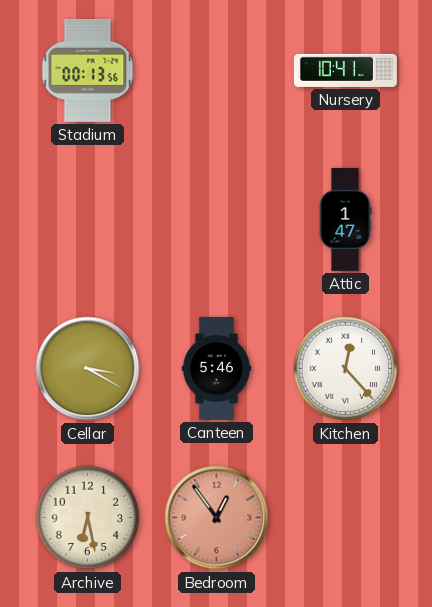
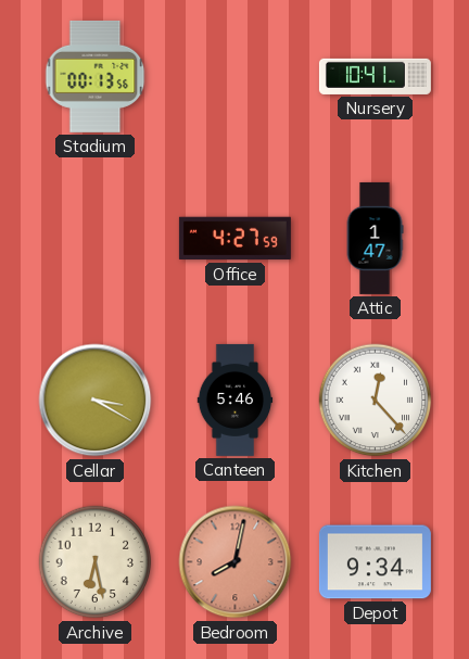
Office: none -> 4:27
Bedroom: 12:54 -> 8:02
Depot: none -> 9:34
